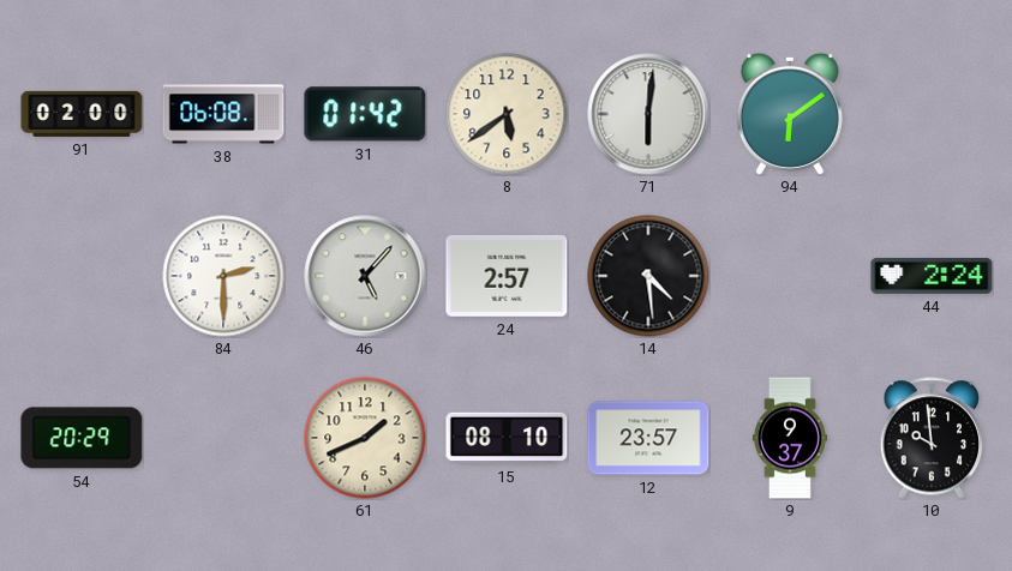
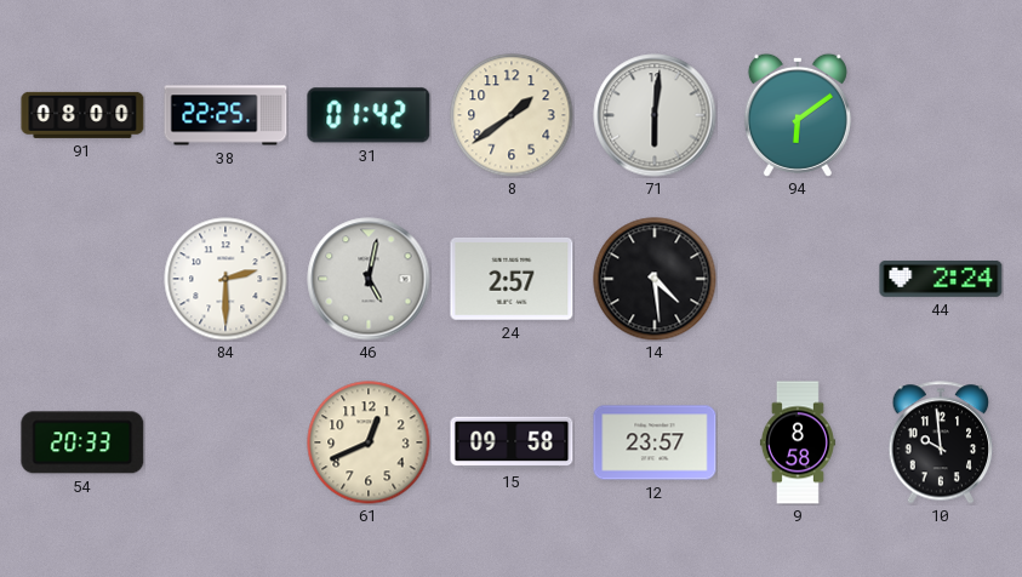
91: 02:00 -> 08:00
38: 06:08 -> 22:25
8: 5:39 -> 1:39
46: 5:07 -> 5:02
54: 20:29 -> 20:33
61: 1:41 -> 12:41
15: 08:10 -> 09:58
9: 9:37 -> 8:58
